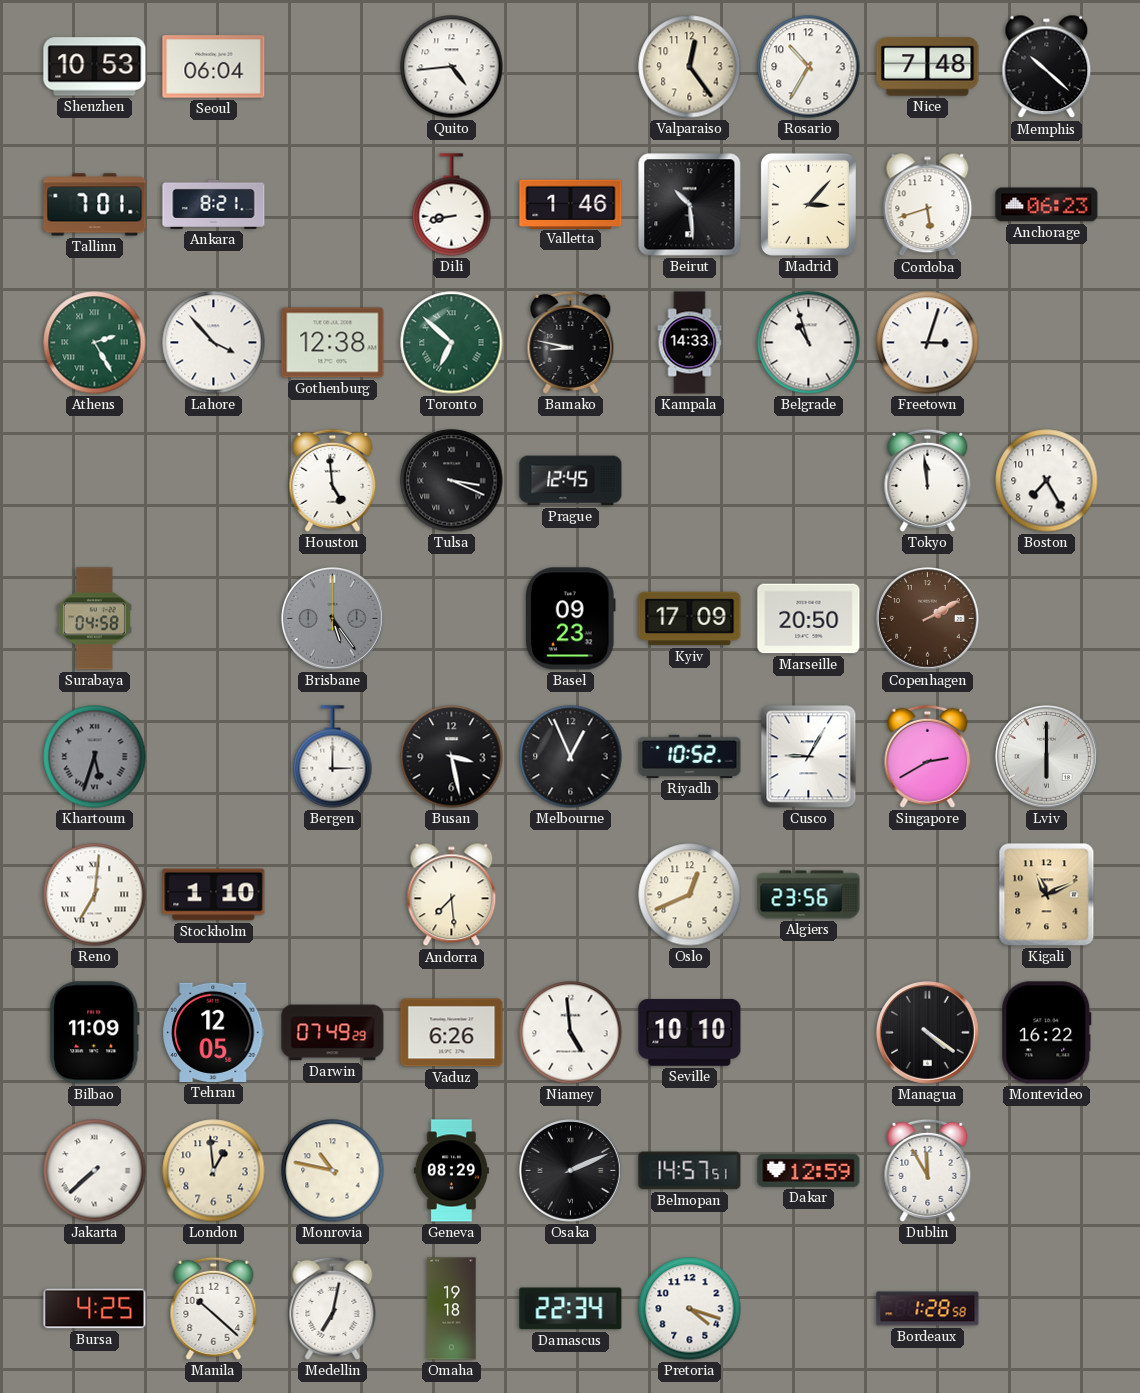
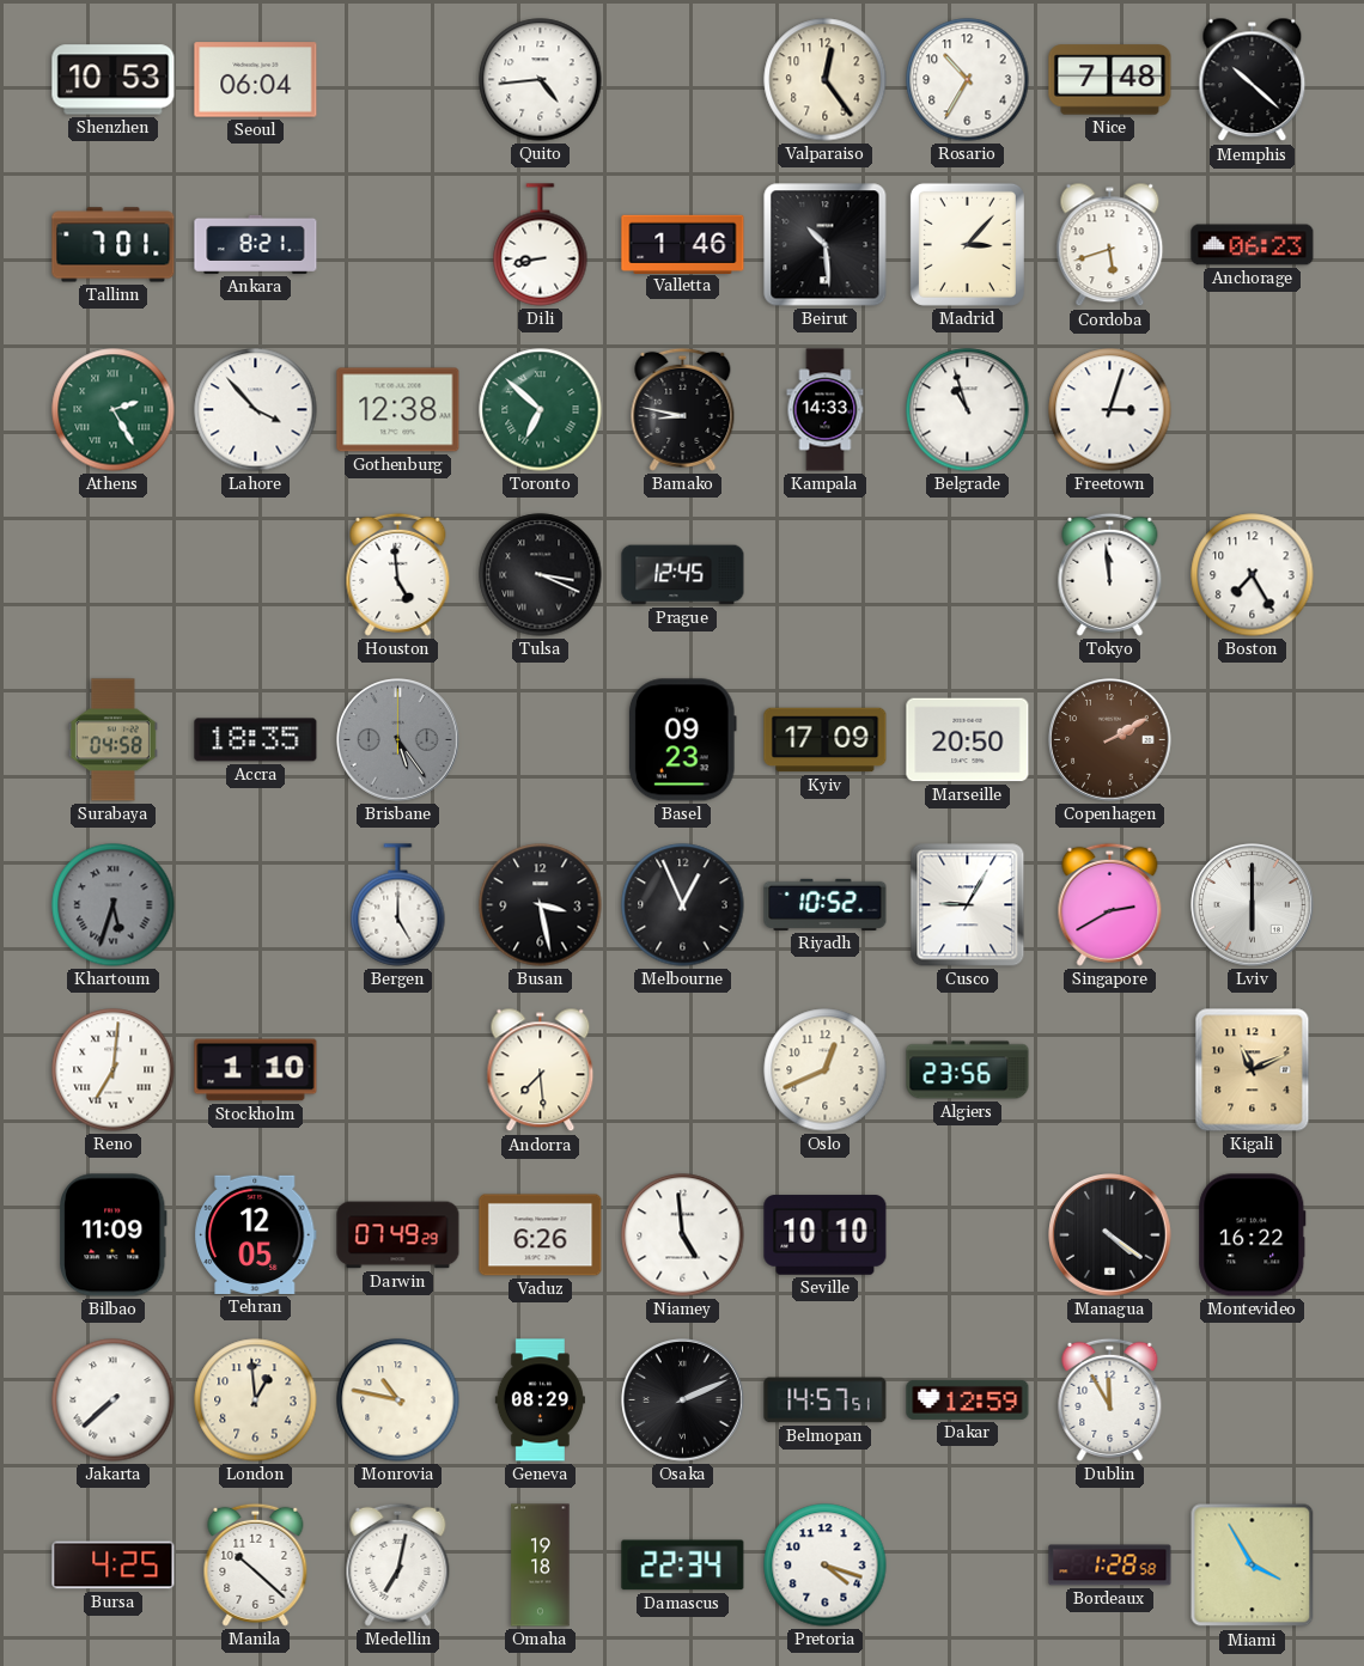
Accra: none -> 18:35
Bergen: 3:00 -> 5:00
Miami: none -> 3:55
